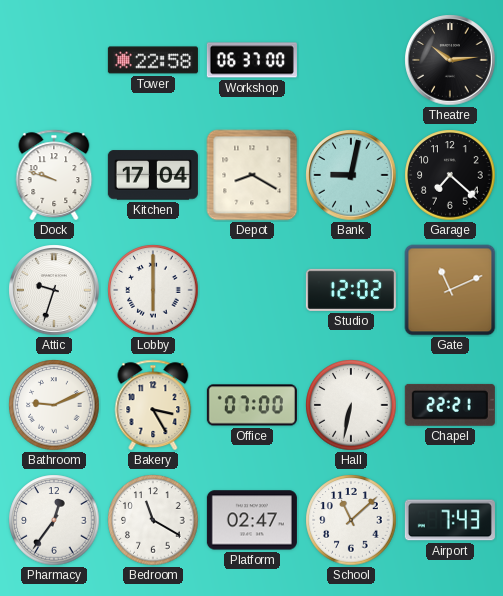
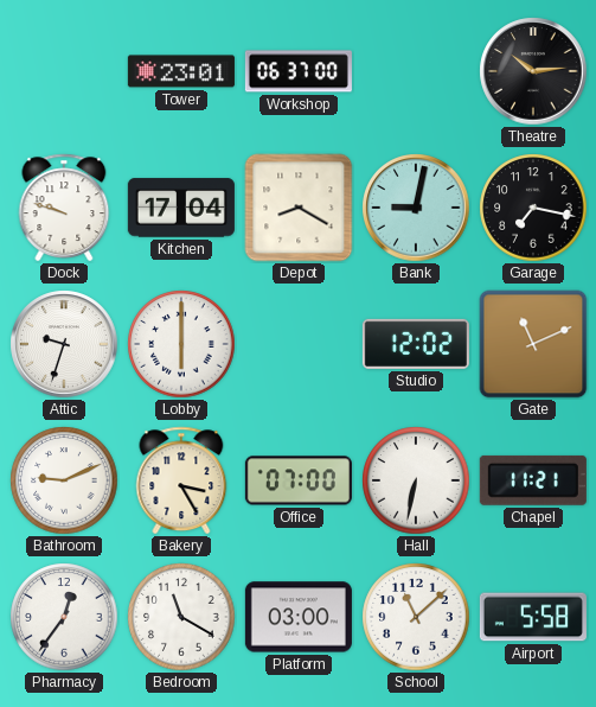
Tower: 22:58 -> 23:01
Garage: 7:22 -> 7:17
Chapel: 22:21 -> 11:21
Platform: 02:47 -> 03:00
Airport: 7:43 -> 5:58
